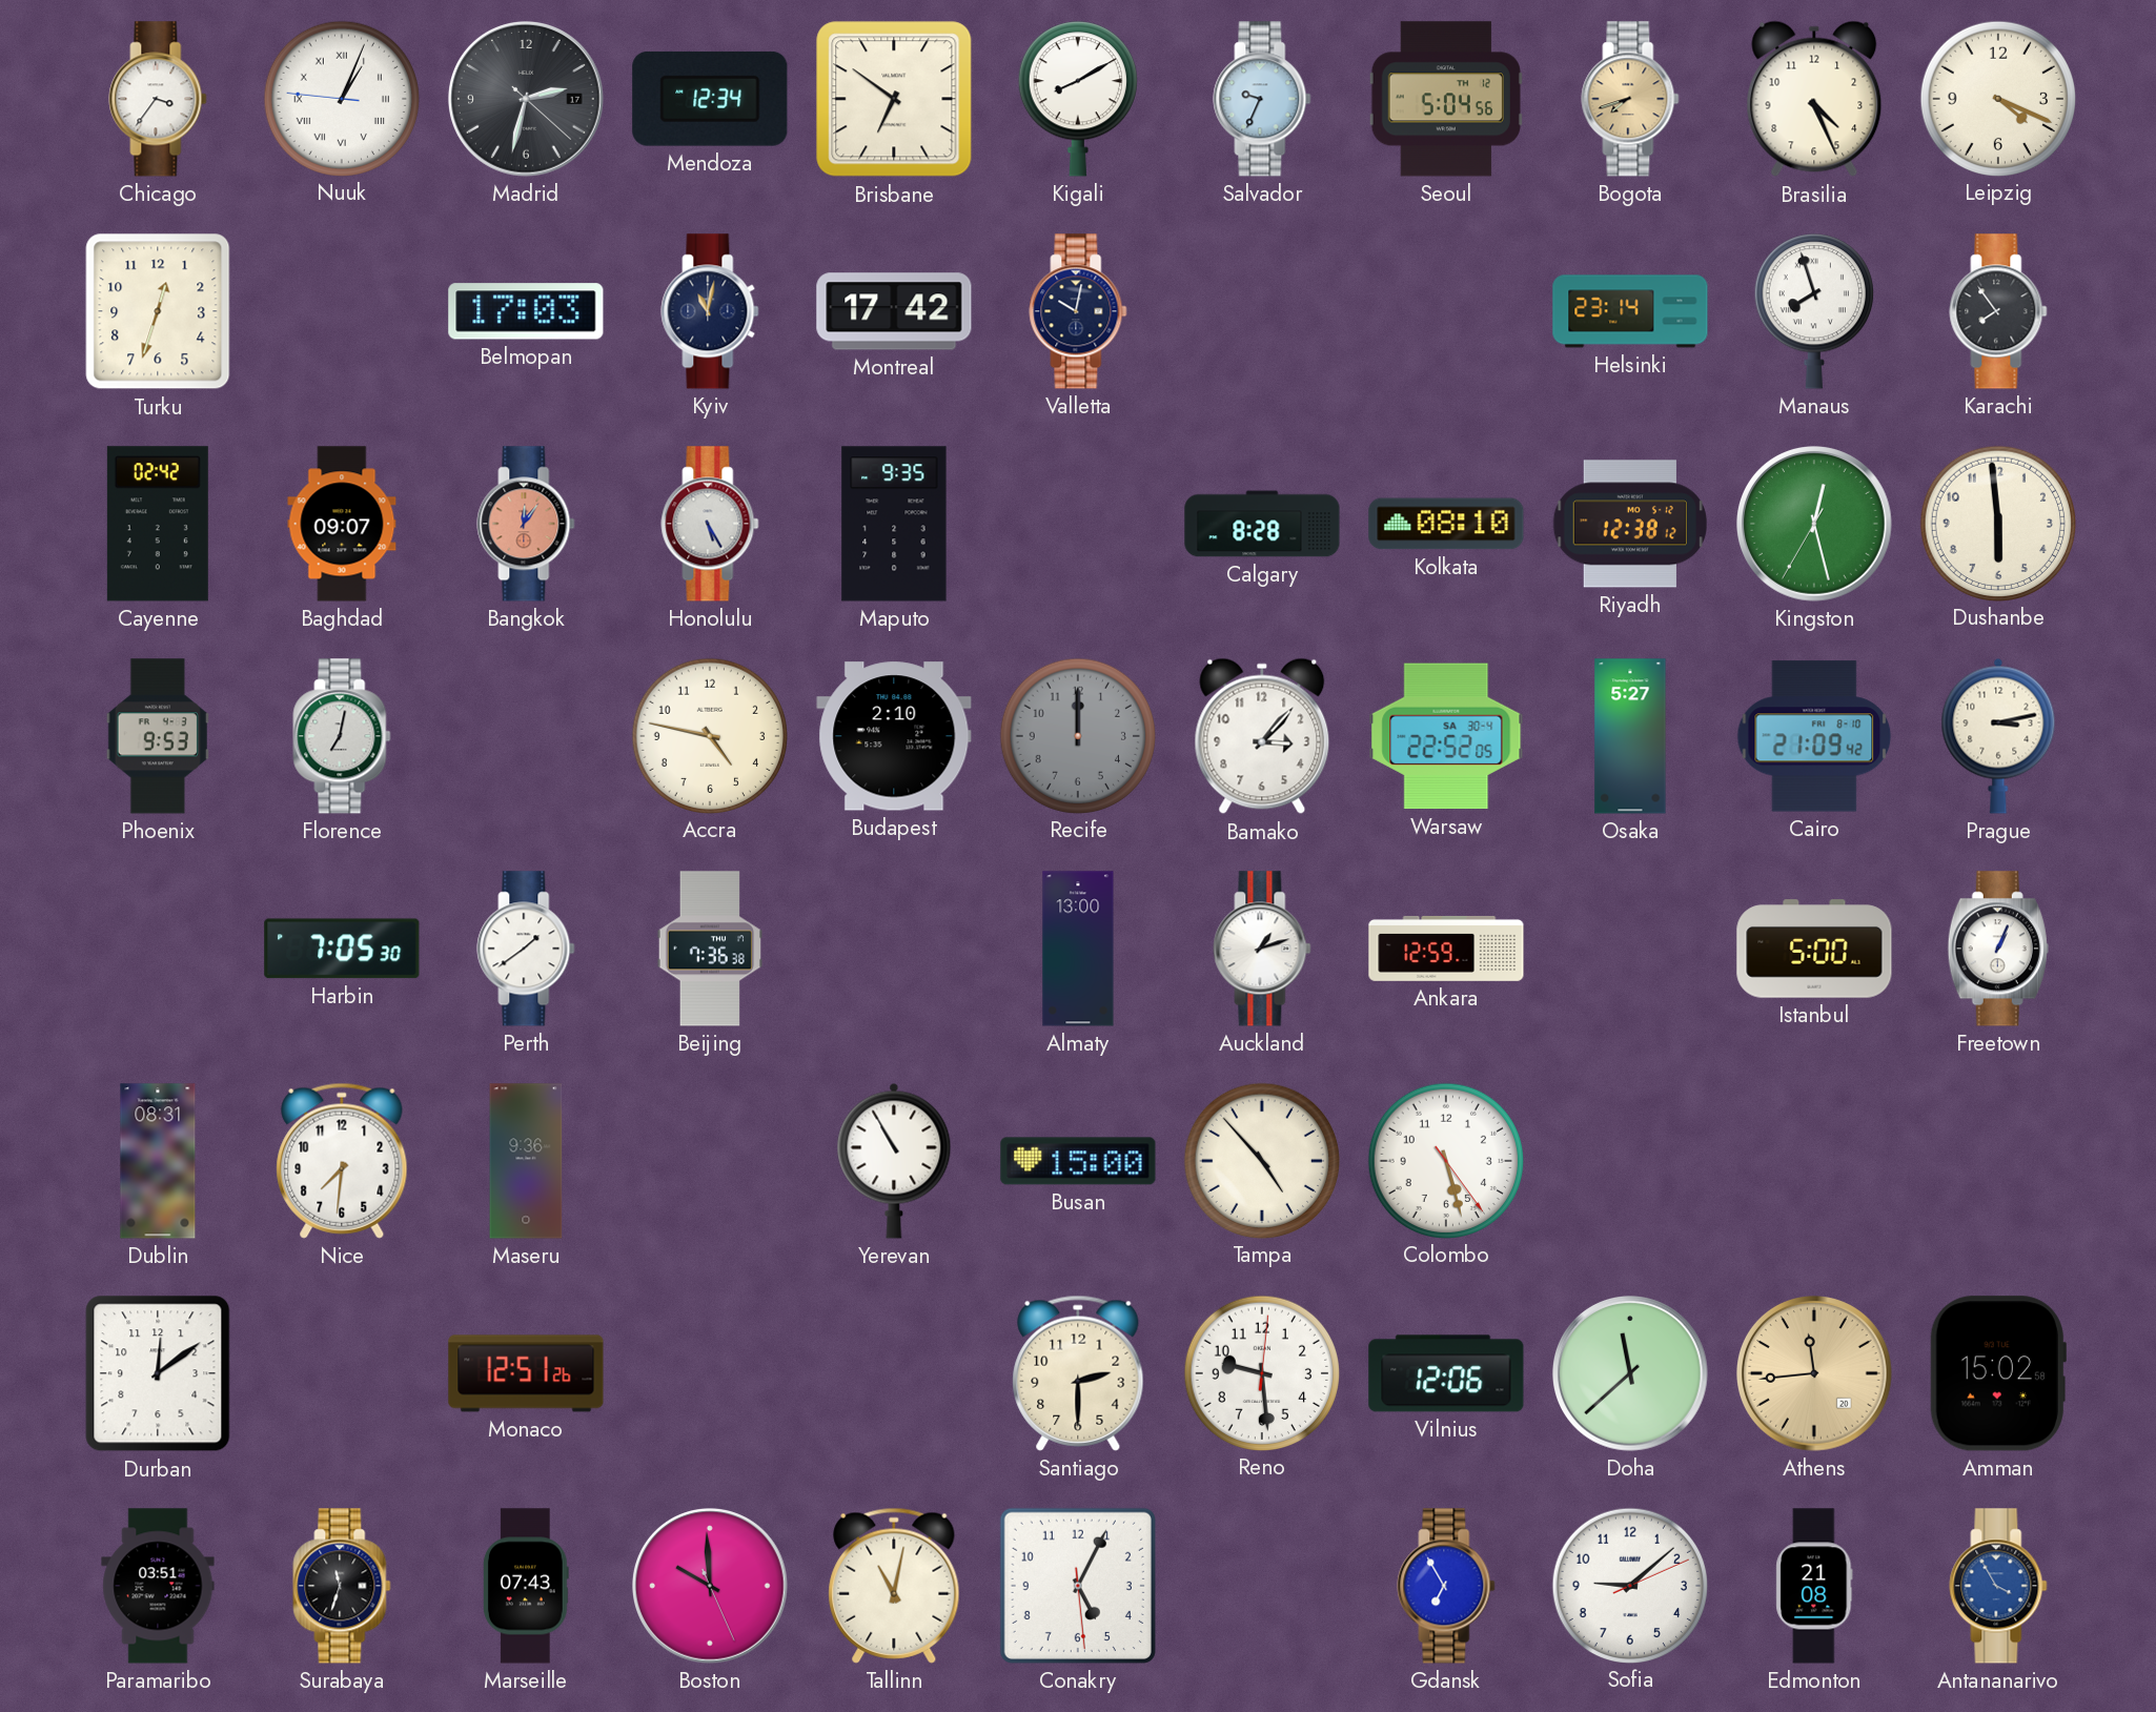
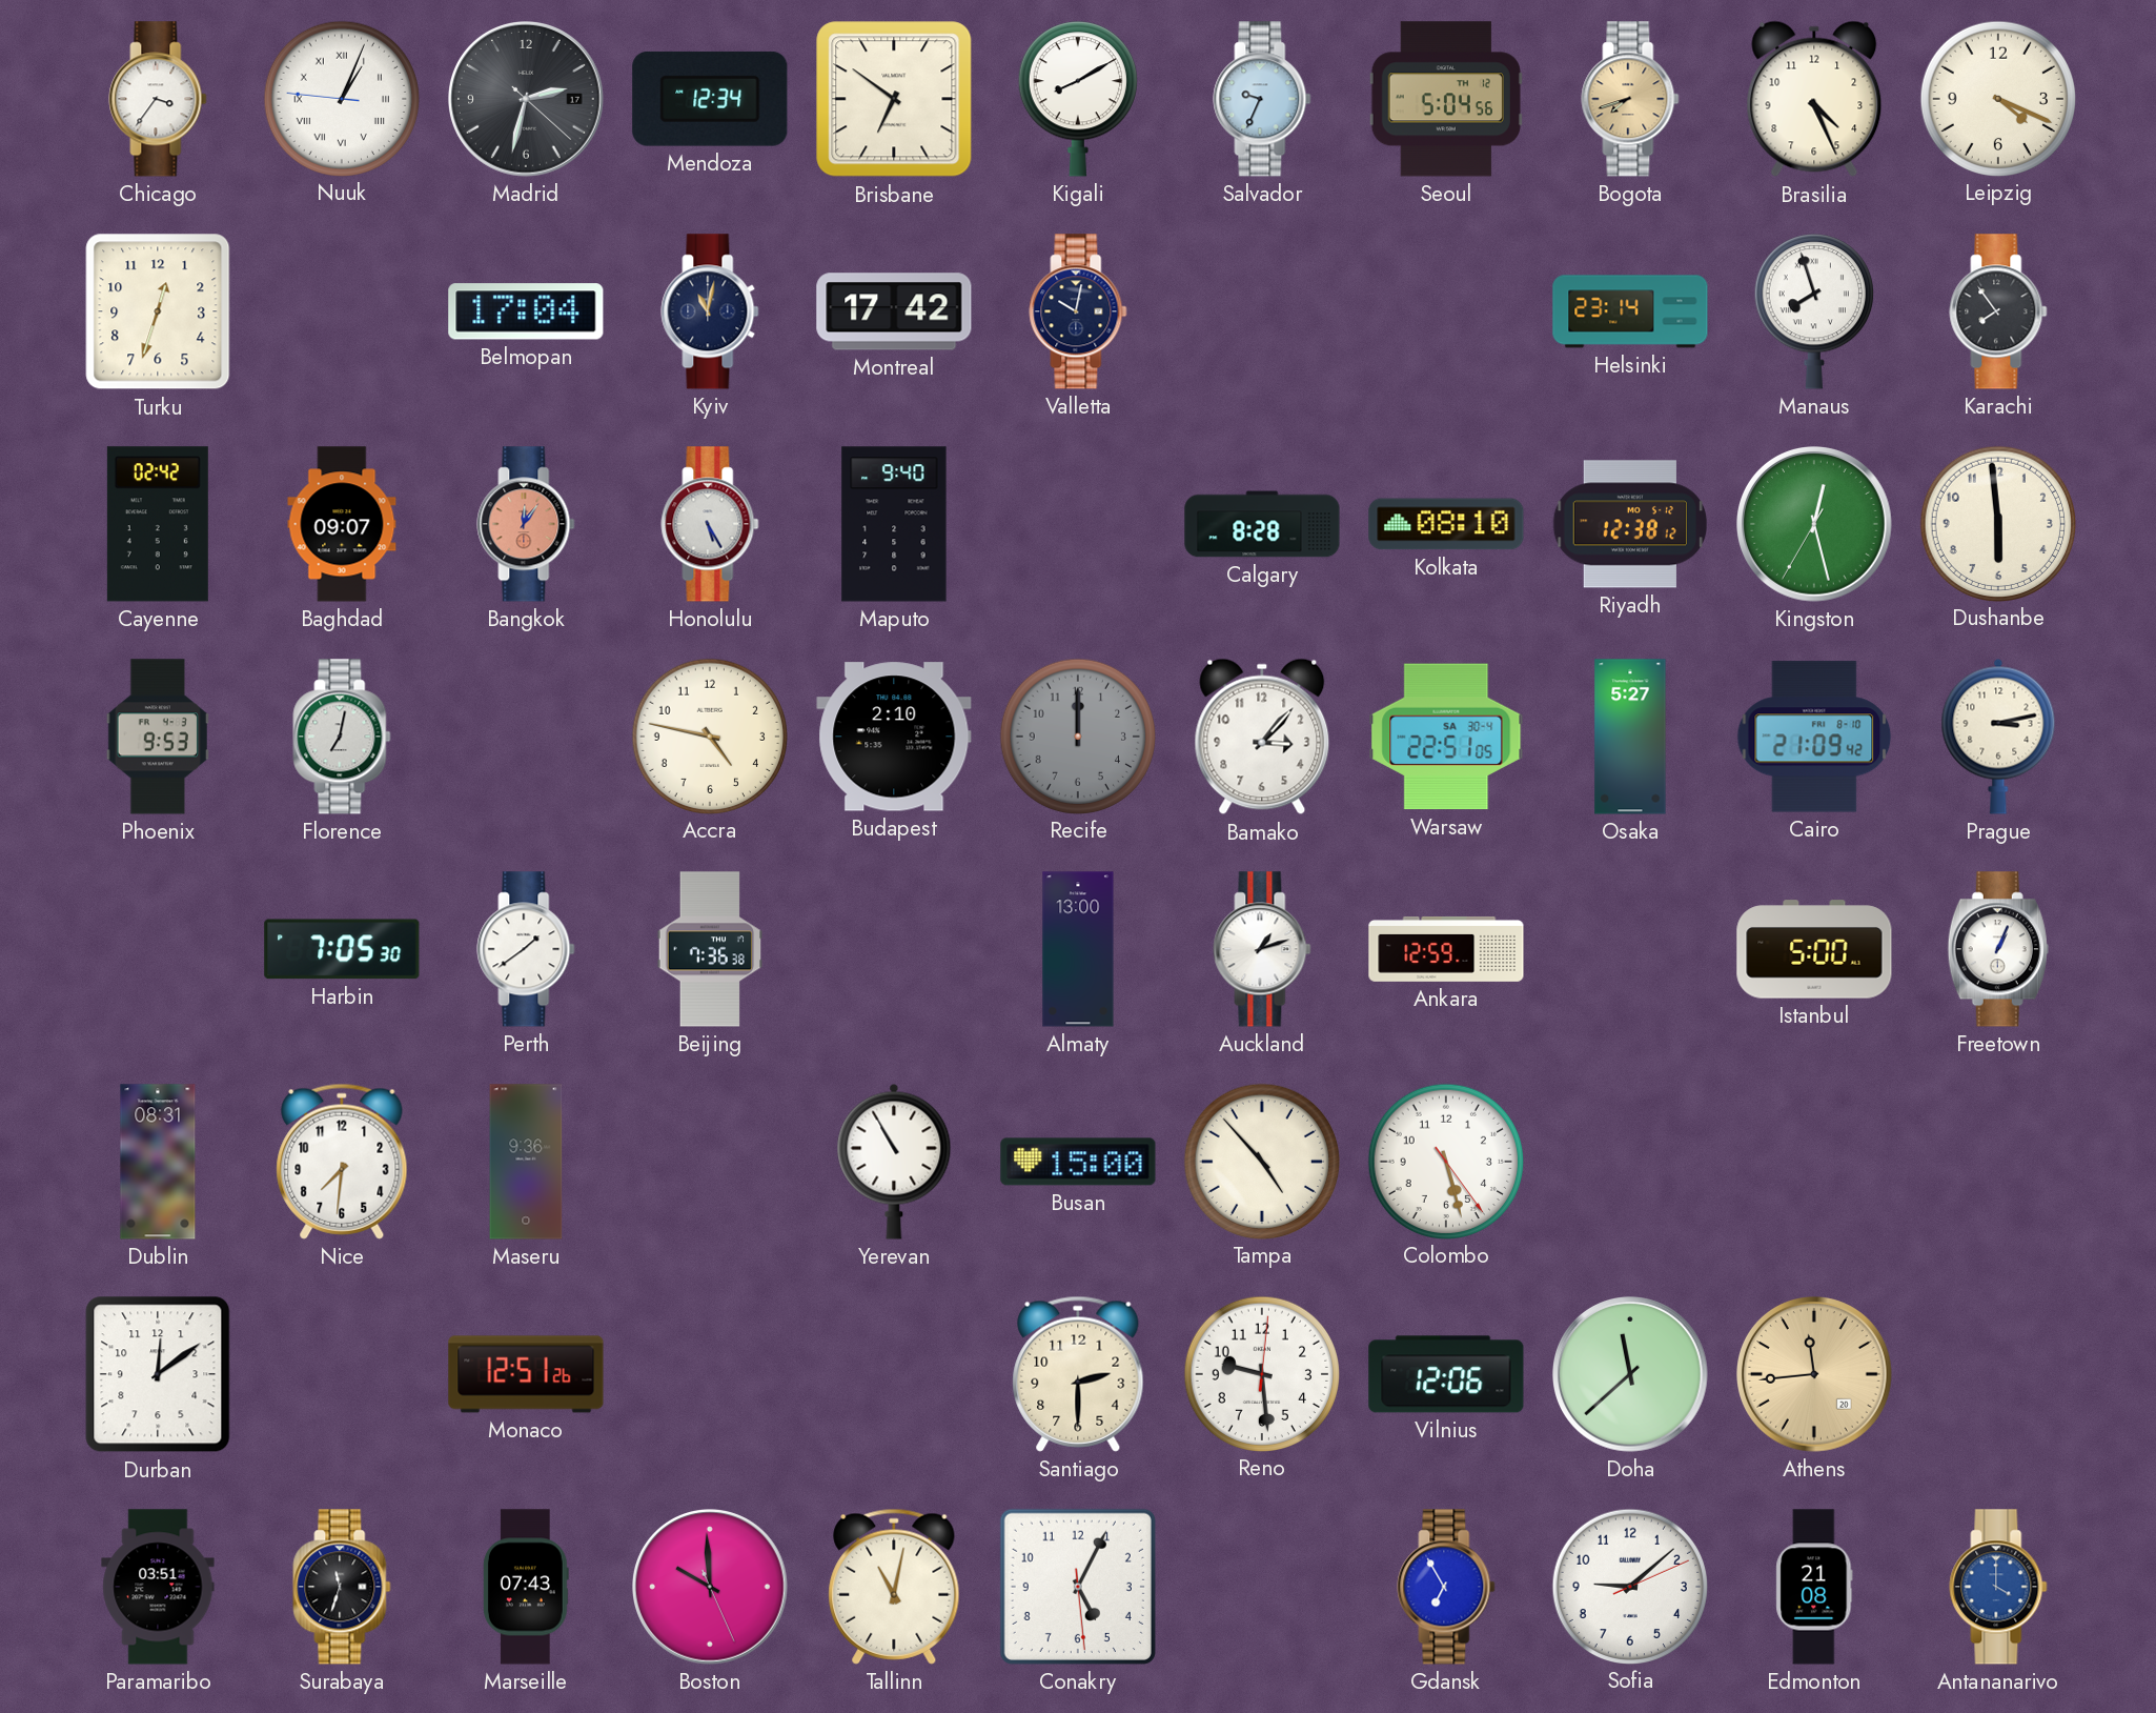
Belmopan: 17:03 -> 17:04
Maputo: 9:35 -> 9:40
Warsaw: 22:52 -> 22:51
Amman: 15:02 -> none
Antananarivo: 3:55 -> 4:00
